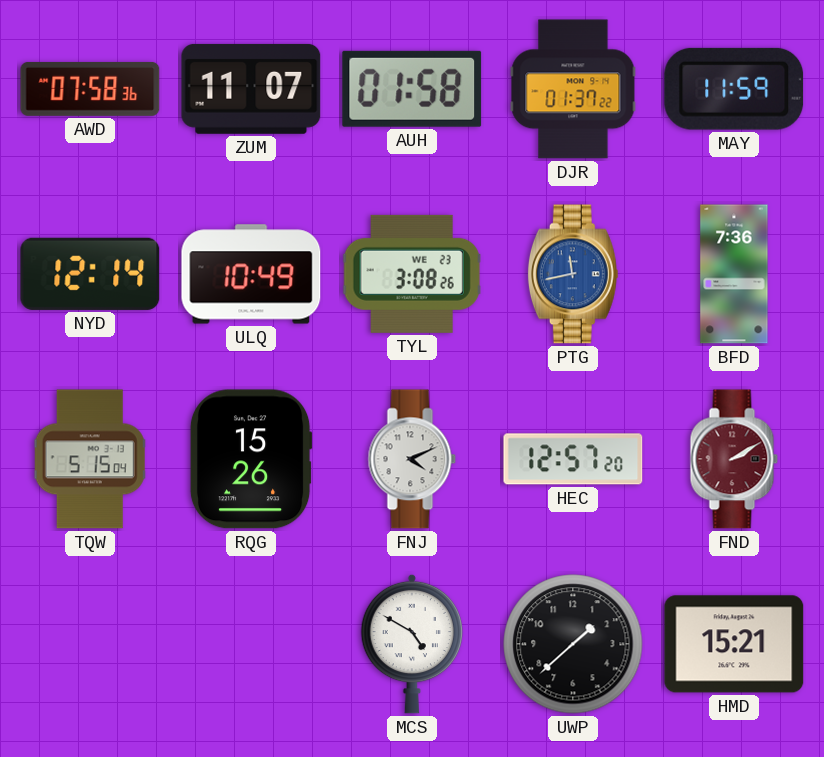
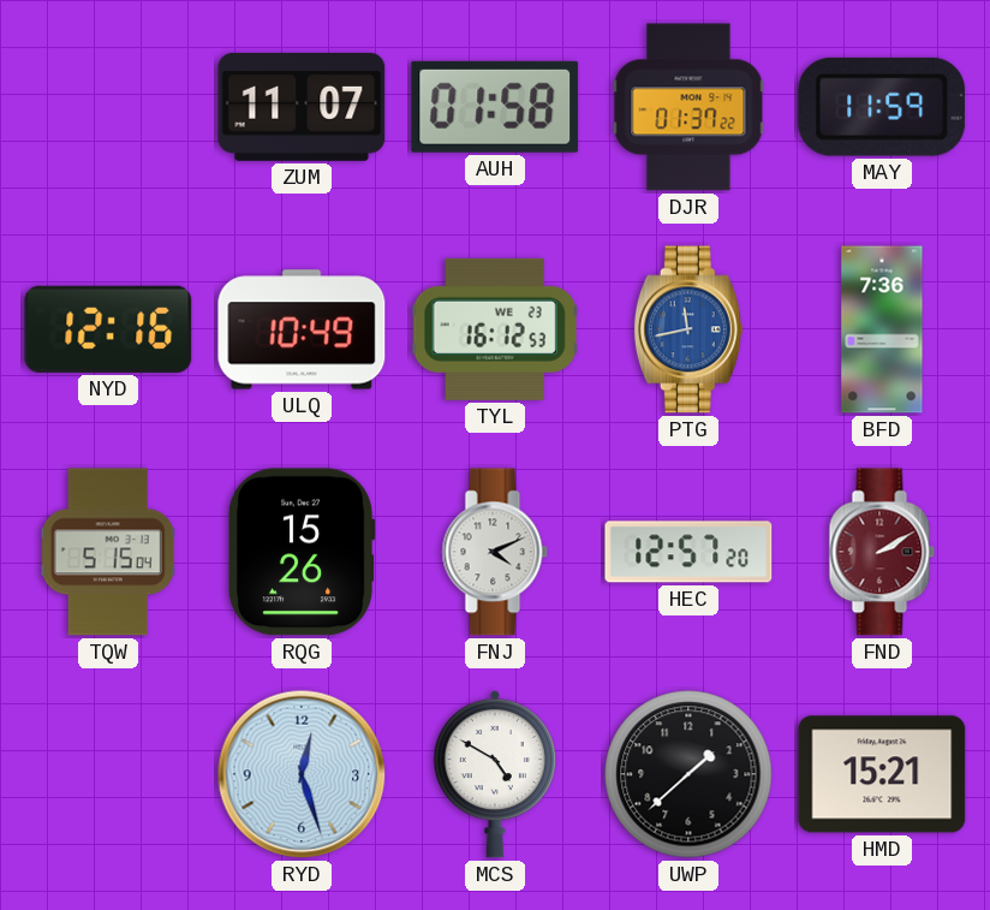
AWD: 07:58 -> none
NYD: 12:14 -> 12:16
TYL: 3:08 -> 16:12
RYD: none -> 12:27
